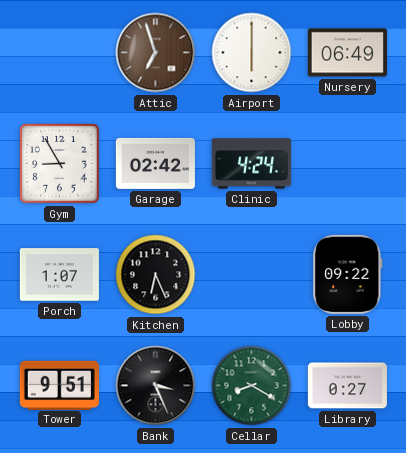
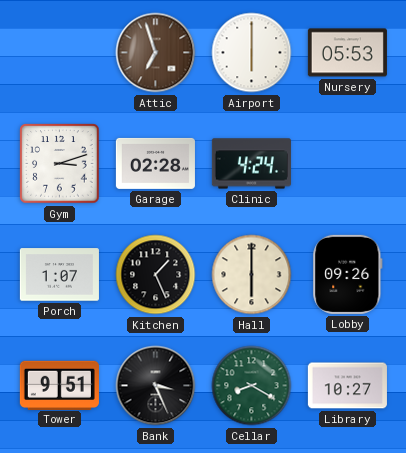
Nursery: 06:49 -> 05:53
Gym: 8:55 -> 3:12
Garage: 02:42 -> 02:28
Kitchen: 6:26 -> 1:26
Hall: none -> 6:00
Lobby: 09:22 -> 09:26
Library: 0:27 -> 10:27
